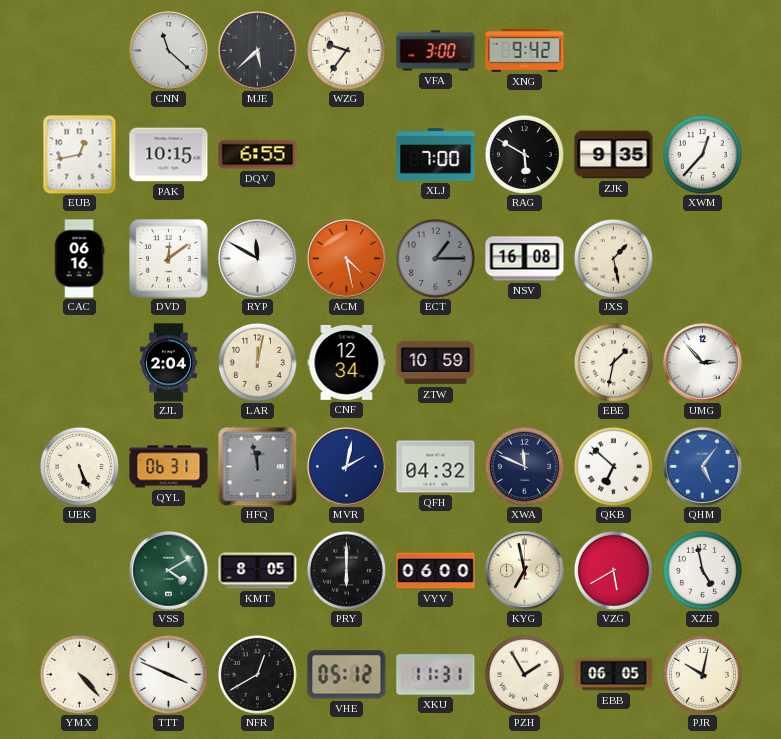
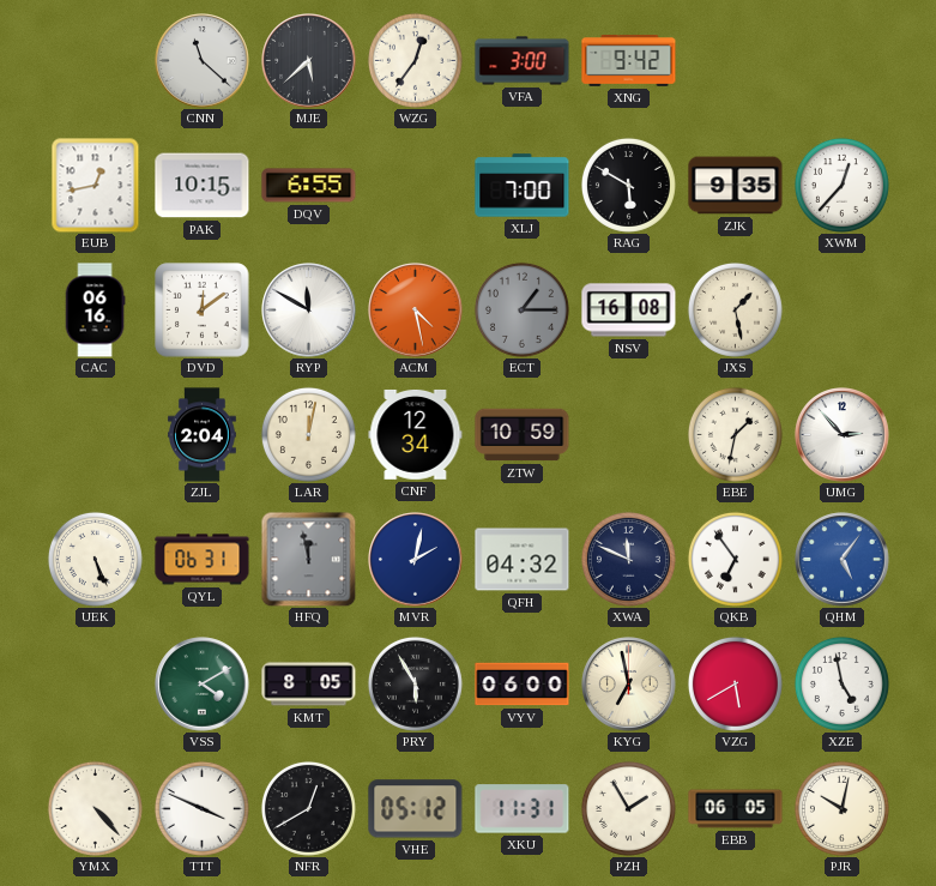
WZG: 9:36 -> 12:36
QKB: 6:52 -> 6:54
PRY: 6:00 -> 5:55
